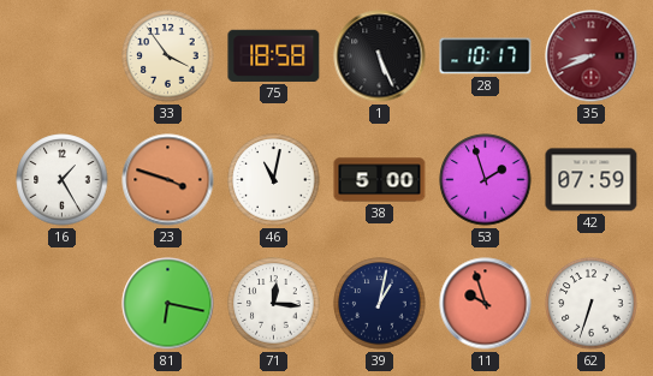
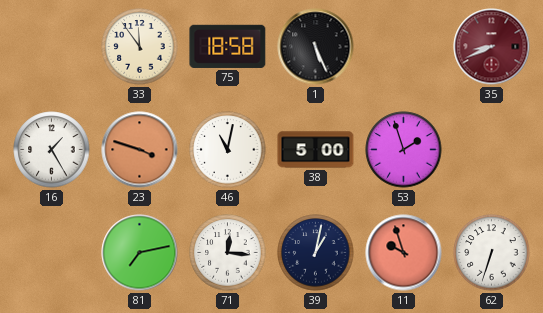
33: 3:54 -> 11:54
28: 10:17 -> none
42: 07:59 -> none
81: 6:17 -> 7:13
